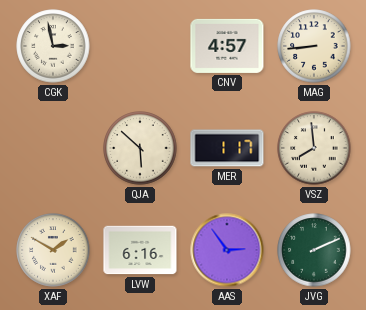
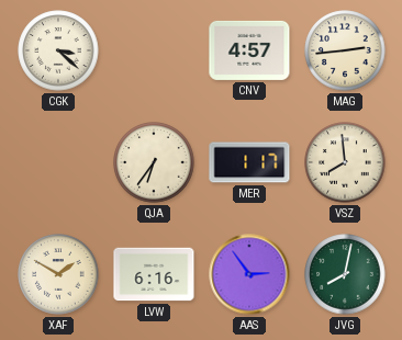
CGK: 2:58 -> 3:22
MAG: 8:44 -> 2:44
QJA: 5:52 -> 6:36
JVG: 2:11 -> 8:02
